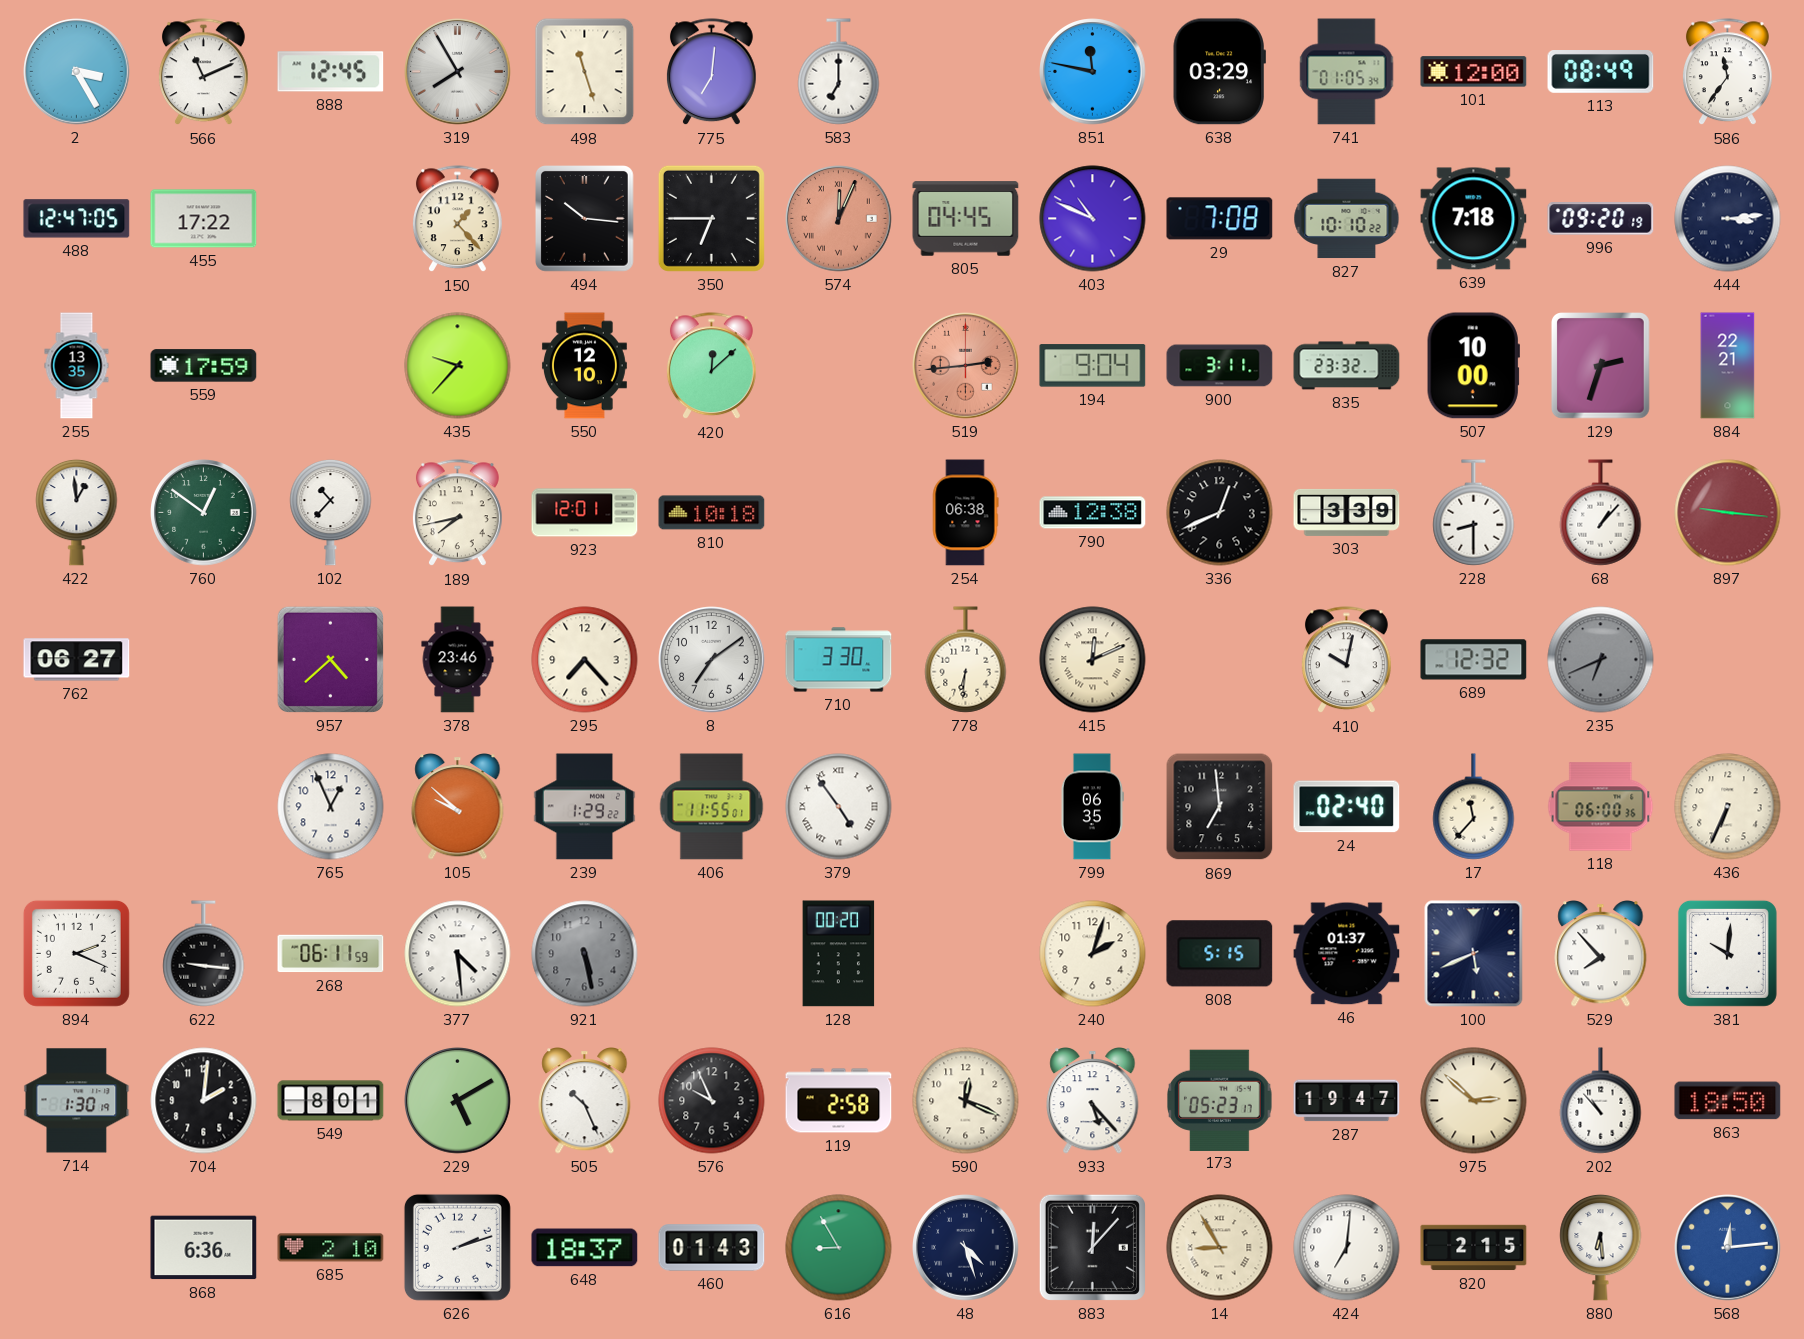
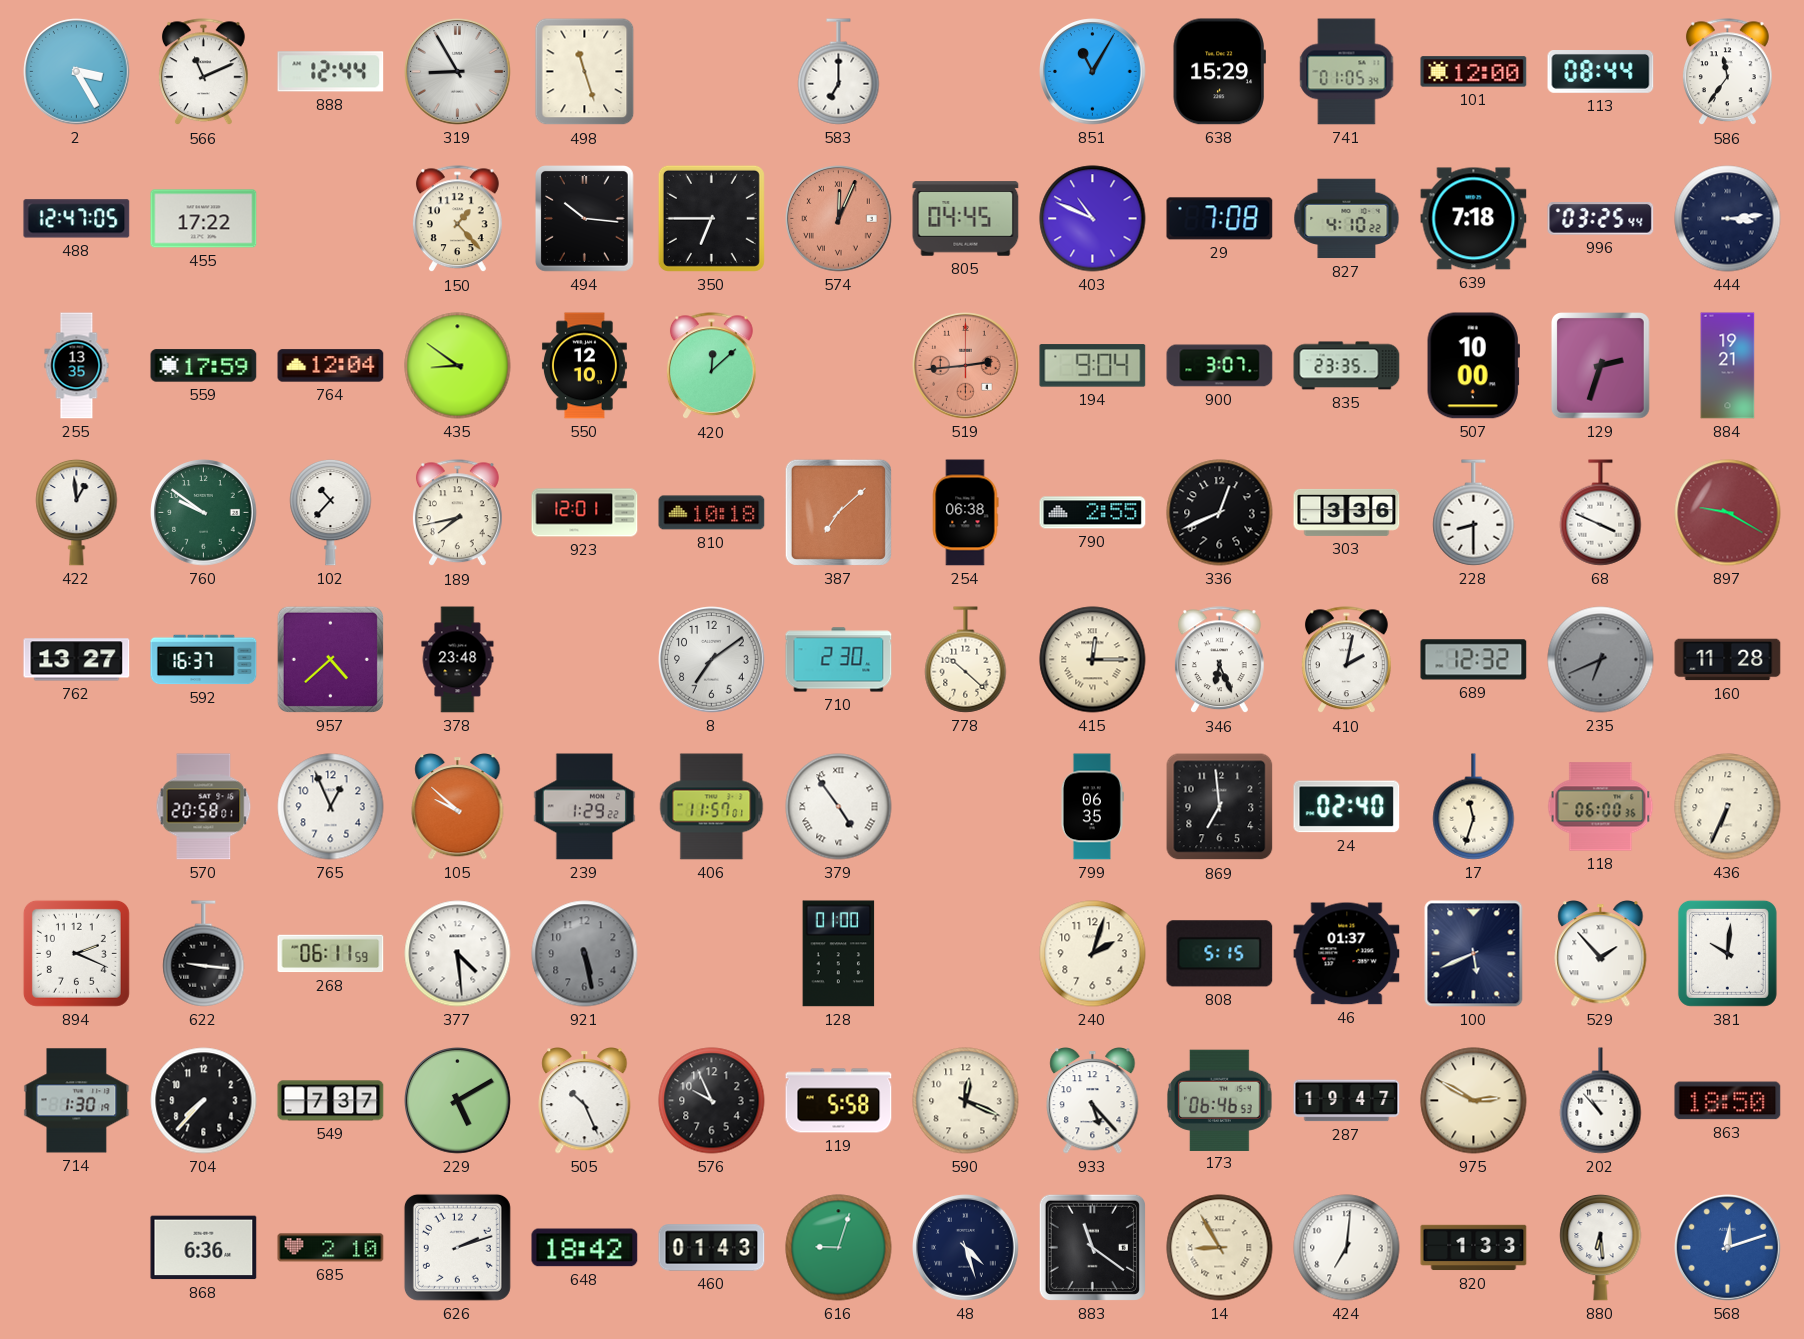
888: 12:45 -> 12:44
319: 7:55 -> 8:55
775: 7:01 -> none
851: 11:47 -> 11:05
638: 03:29 -> 15:29
113: 08:49 -> 08:44
827: 10:10 -> 4:10
996: 09:20 -> 03:25
764: none -> 12:04
435: 9:37 -> 8:51
900: 3:11 -> 3:07
835: 23:32 -> 23:35
884: 22:21 -> 19:21
760: 12:51 -> 9:51
387: none -> 7:08
790: 12:38 -> 2:55
303: 3:39 -> 3:36
68: 1:07 -> 3:49
897: 9:16 -> 9:20
762: 06:27 -> 13:27
592: none -> 16:37
378: 23:46 -> 23:48
295: 7:23 -> none
710: 3:30 -> 2:30
778: 6:31 -> 10:22
415: 12:11 -> 12:15
346: none -> 6:26
410: 10:02 -> 2:02
160: none -> 11:28
570: none -> 20:58
406: 11:55 -> 11:57
17: 11:37 -> 11:33
128: 00:20 -> 01:00
529: 7:53 -> 1:53
704: 2:01 -> 7:37
549: 8:01 -> 7:37
119: 2:58 -> 5:58
173: 05:23 -> 06:46
975: 2:52 -> 2:50
648: 18:37 -> 18:42
616: 8:55 -> 9:03
883: 12:07 -> 11:21
820: 2:15 -> 1:33
568: 12:14 -> 12:12
